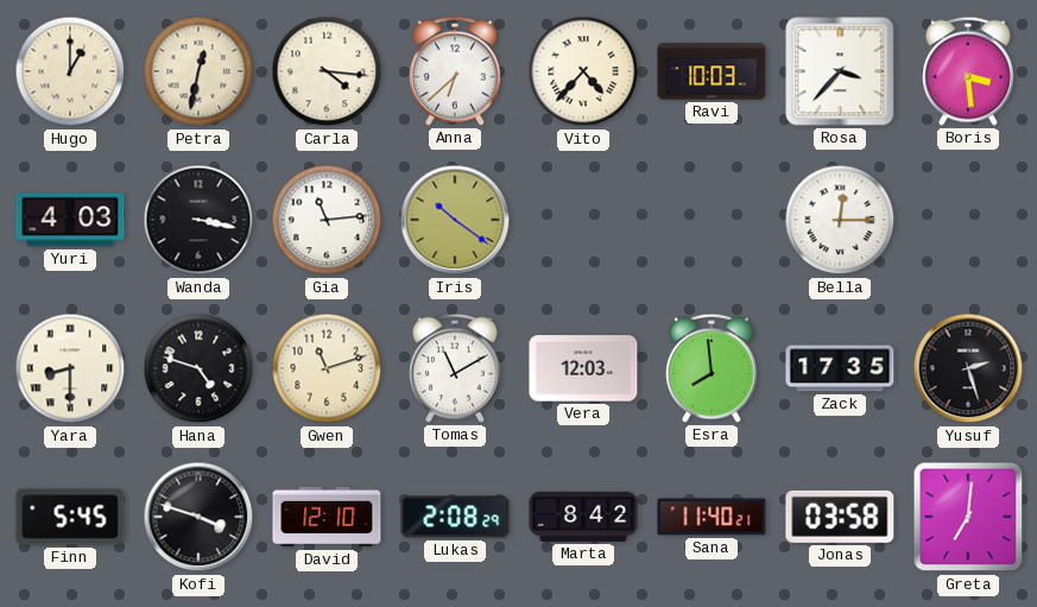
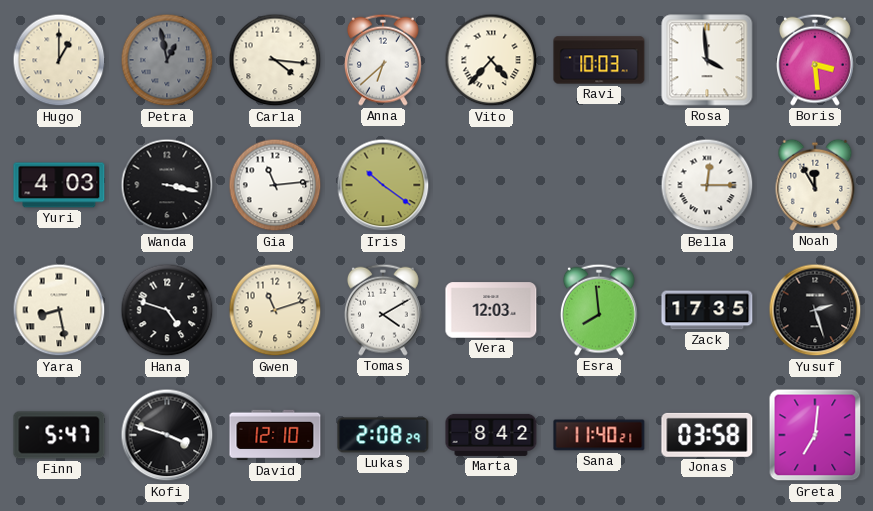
Petra: 12:32 -> 12:58
Petra dial: cream -> grey
Rosa: 3:37 -> 3:59
Noah: none -> 11:55
Yara: 8:30 -> 8:28
Tomas: 11:10 -> 4:10
Finn: 5:45 -> 5:47
